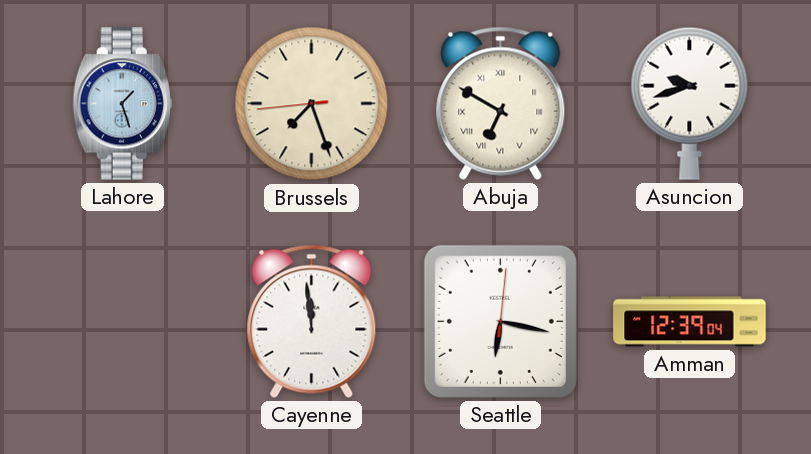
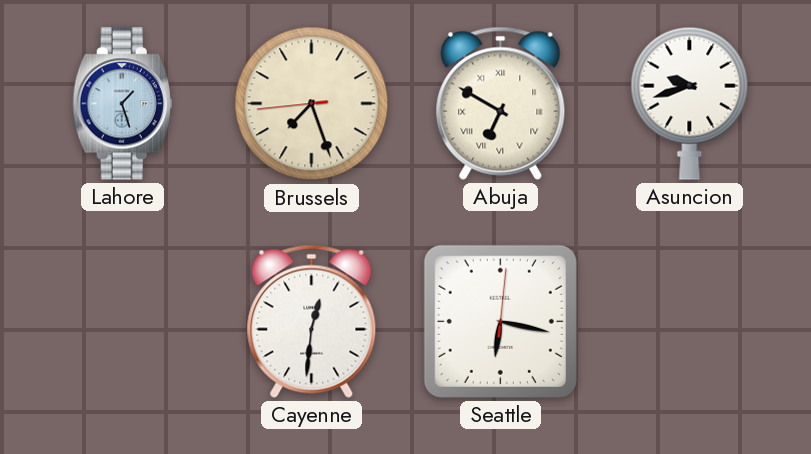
Cayenne: 11:59 -> 12:31
Amman: 12:39 -> none
